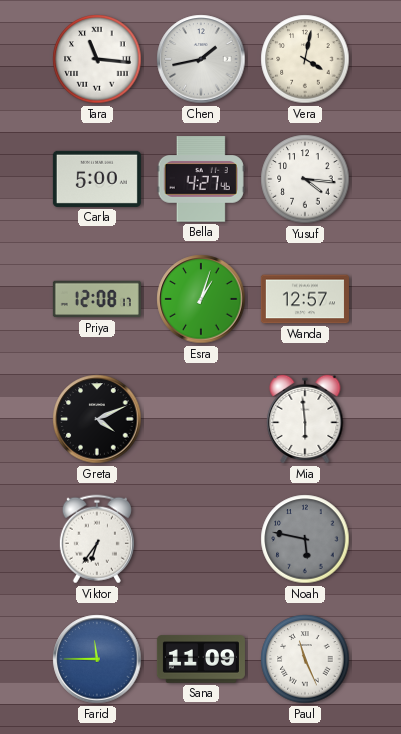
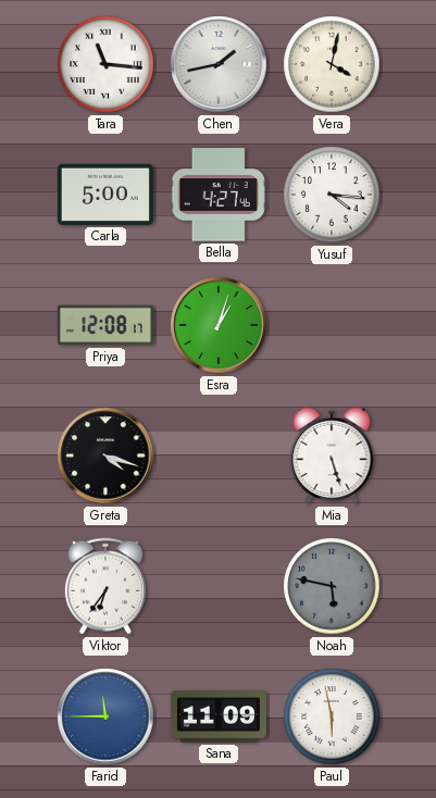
Wanda: 12:57 -> none
Greta: 4:11 -> 4:18
Mia: 5:59 -> 5:27
Paul: 11:26 -> 5:58
